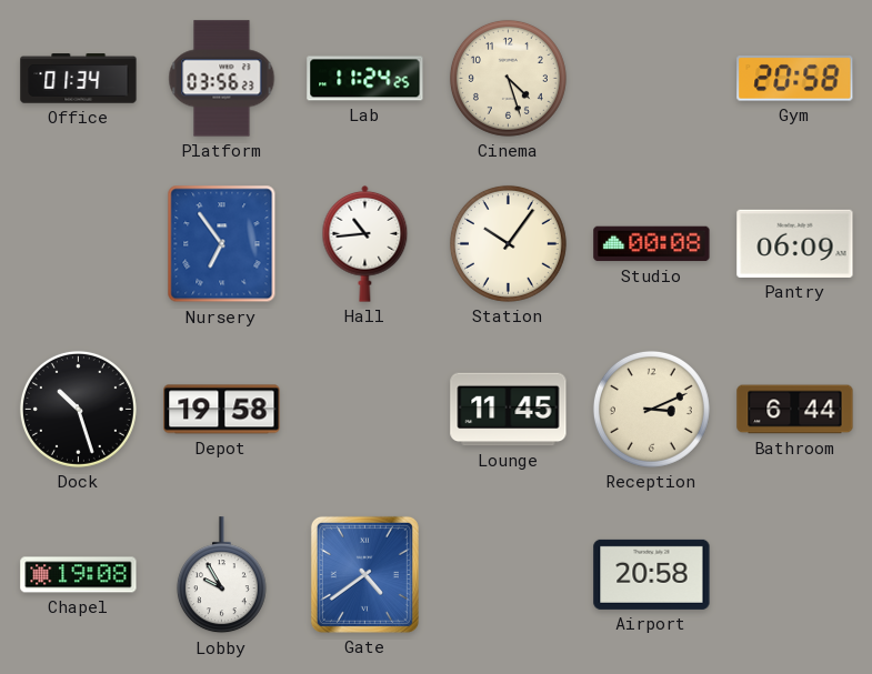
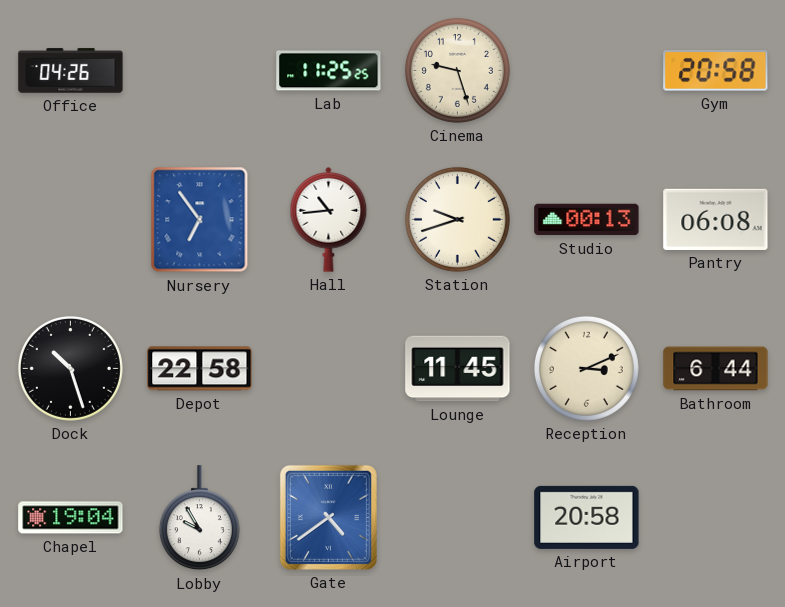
Office: 01:34 -> 04:26
Platform: 03:56 -> none
Lab: 11:24 -> 11:25
Cinema: 4:27 -> 9:27
Station: 10:06 -> 9:42
Studio: 00:08 -> 00:13
Pantry: 06:09 -> 06:08
Depot: 19:58 -> 22:58
Chapel: 19:08 -> 19:04
